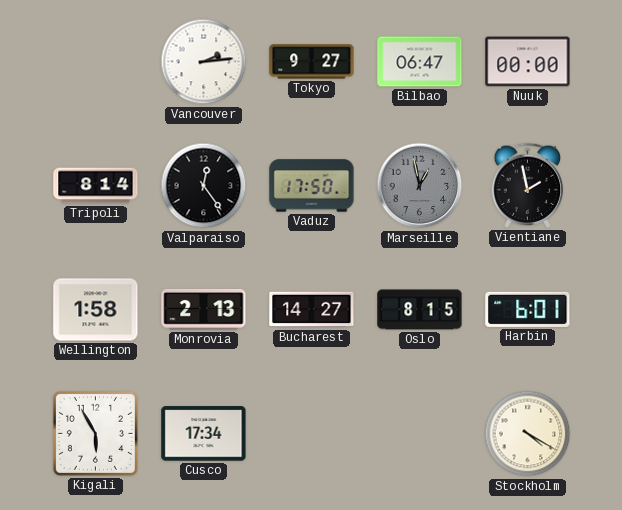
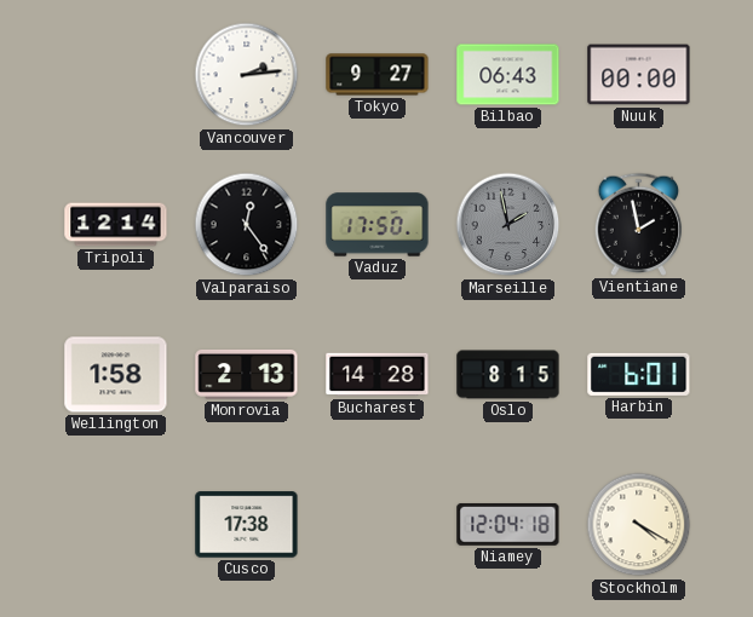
Bilbao: 06:47 -> 06:43
Tripoli: 8:14 -> 12:14
Marseille: 12:58 -> 1:58
Bucharest: 14:27 -> 14:28
Kigali: 5:55 -> none
Cusco: 17:34 -> 17:38
Niamey: none -> 12:04
